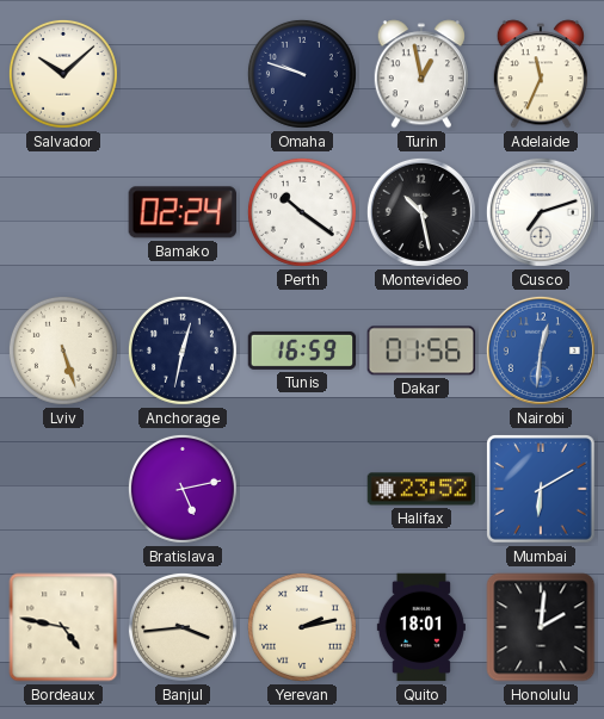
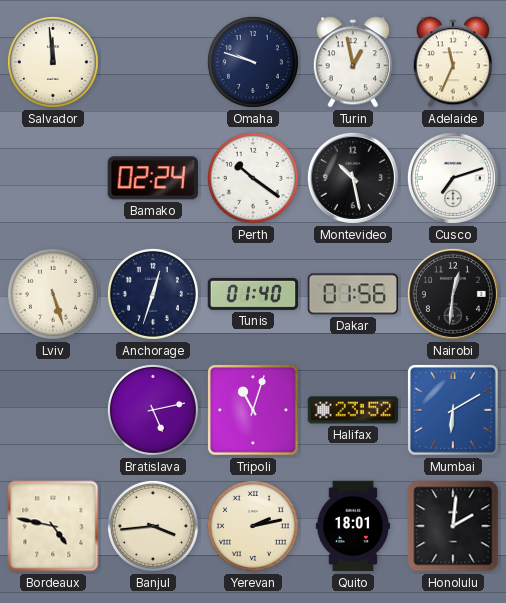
Salvador: 10:08 -> 11:59
Anchorage: 12:32 -> 12:33
Tunis: 16:59 -> 01:40
Nairobi dial: blue -> black
Tripoli: none -> 11:03
